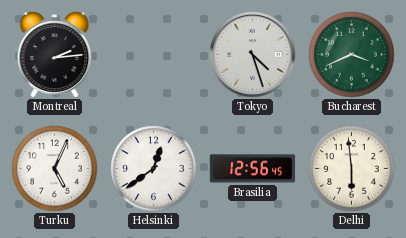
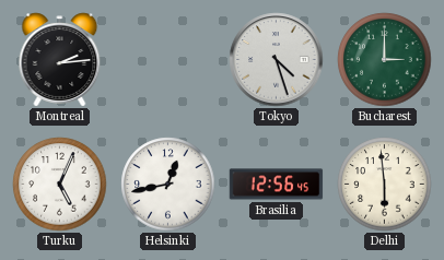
Bucharest: 3:41 -> 3:00
Helsinki: 12:39 -> 12:43
